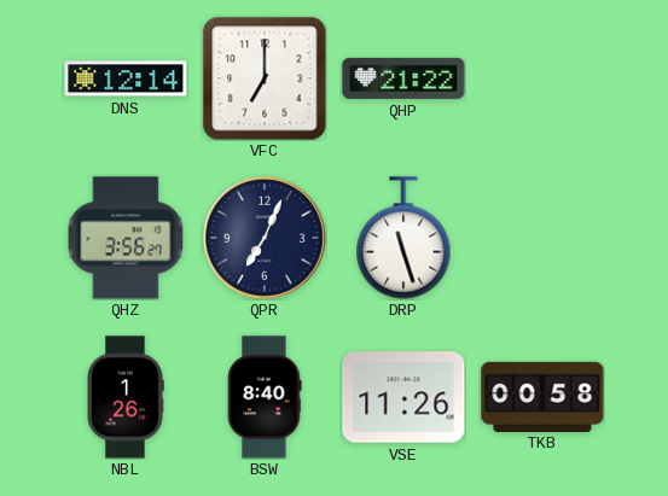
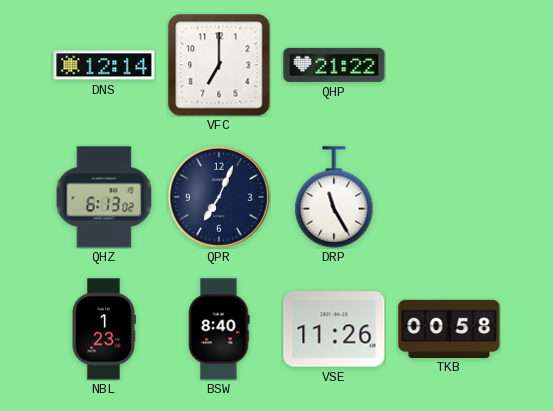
QHZ: 3:56 -> 6:13
DRP: 11:27 -> 11:25
NBL: 1:26 -> 1:23
